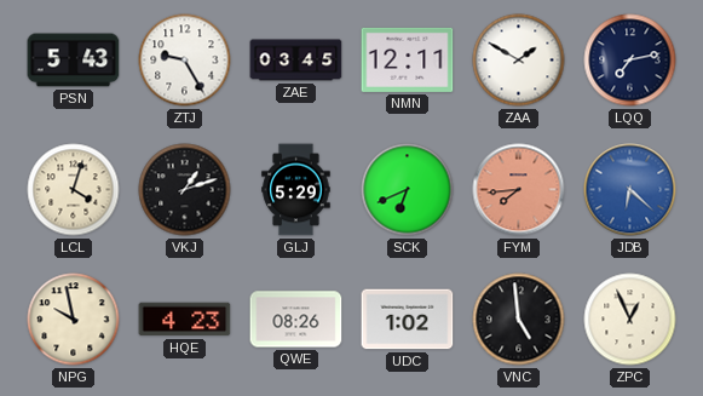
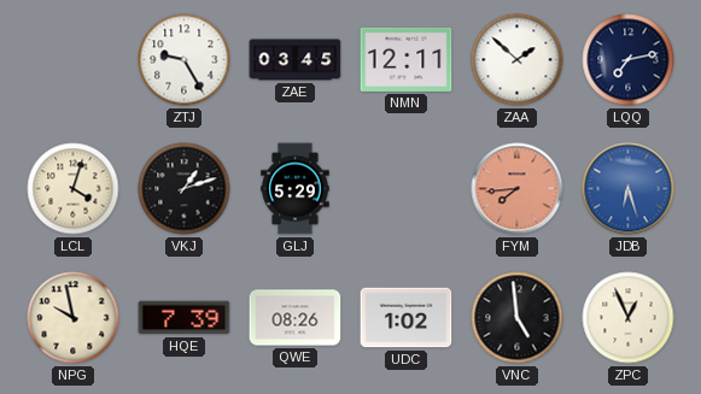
PSN: 5:43 -> none
ZAA: 1:50 -> 1:52
SCK: 6:41 -> none
JDB: 6:22 -> 6:27
HQE: 4:23 -> 7:39
